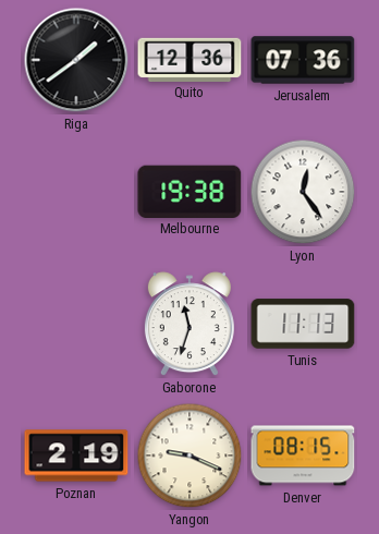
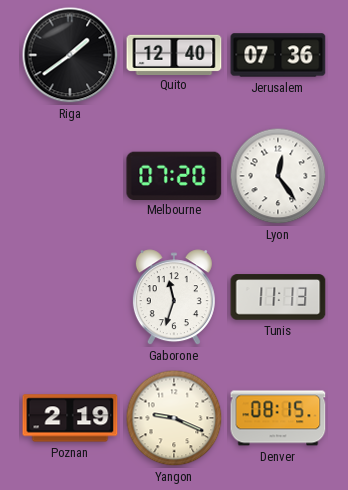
Quito: 12:36 -> 12:40
Melbourne: 19:38 -> 07:20
